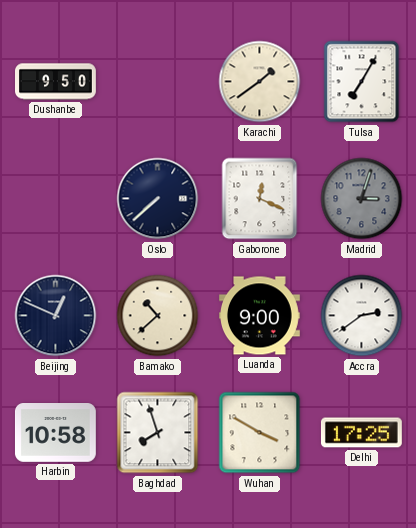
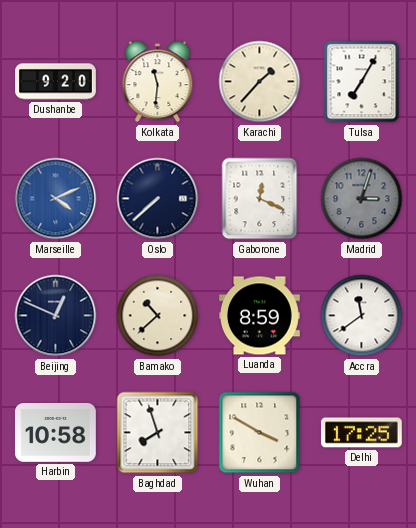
Dushanbe: 9:50 -> 9:20
Kolkata: none -> 11:31
Karachi: 1:39 -> 1:37
Marseille: none -> 4:11
Luanda: 9:00 -> 8:59
Accra: 2:39 -> 11:39
